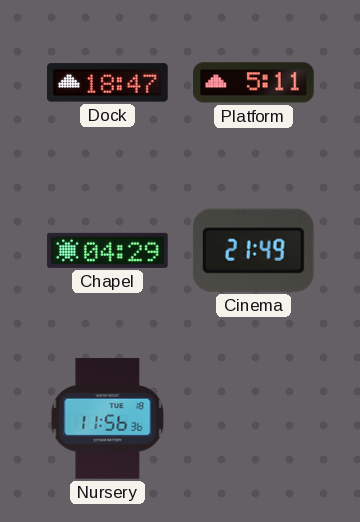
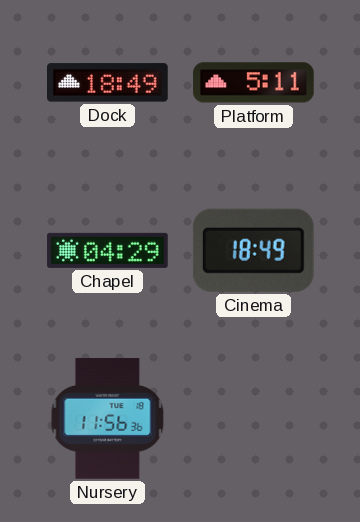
Dock: 18:47 -> 18:49
Cinema: 21:49 -> 18:49
